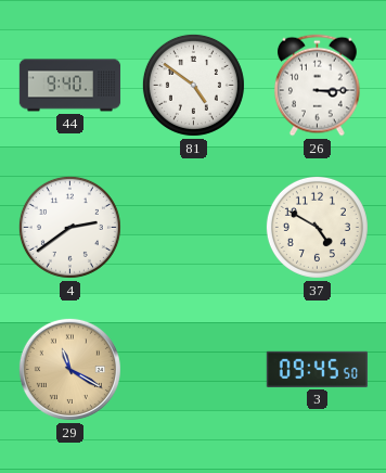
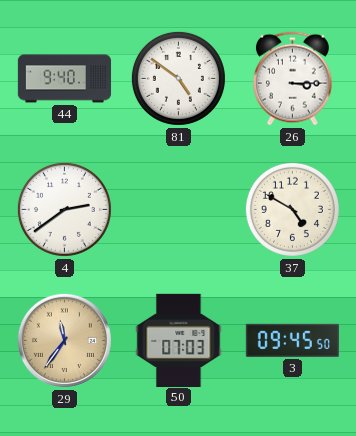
29: 11:20 -> 11:36
50: none -> 07:03
